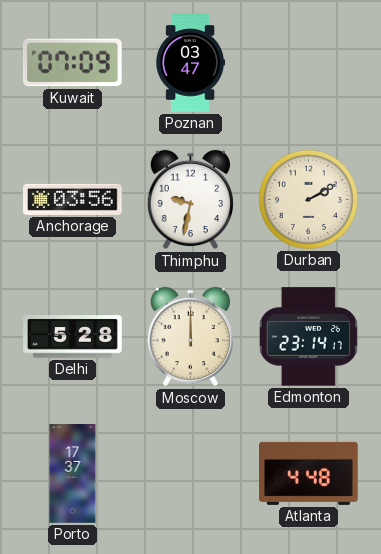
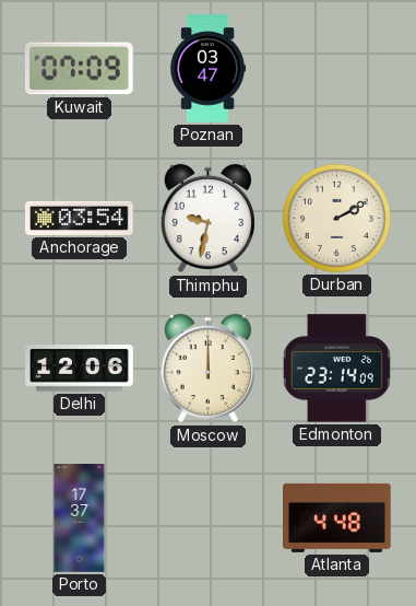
Anchorage: 03:56 -> 03:54
Delhi: 5:28 -> 12:06
Edmonton: 23:14:17 -> 23:14:09
